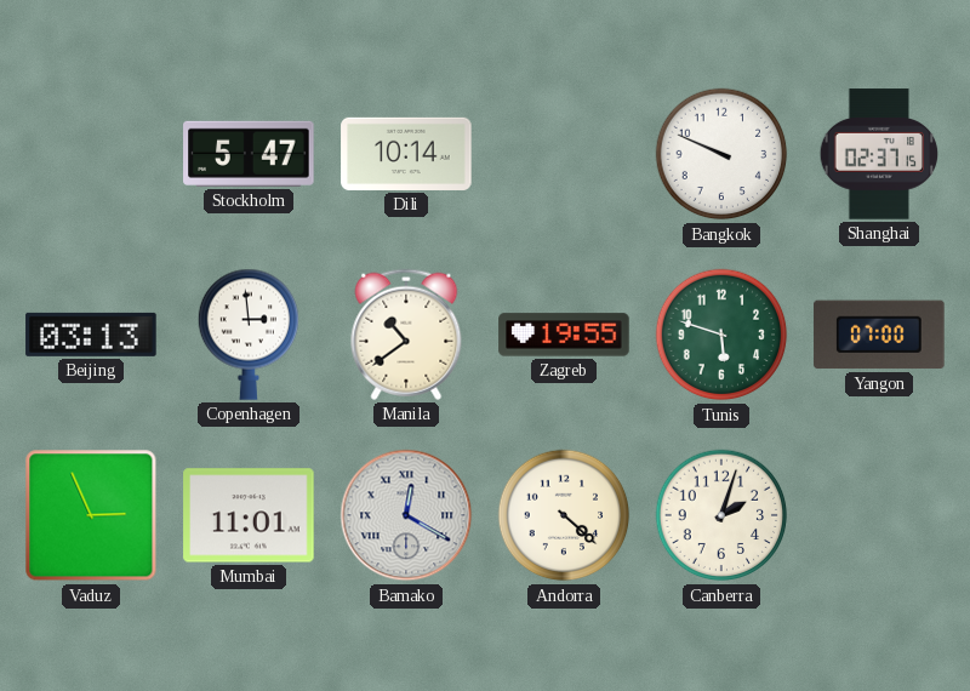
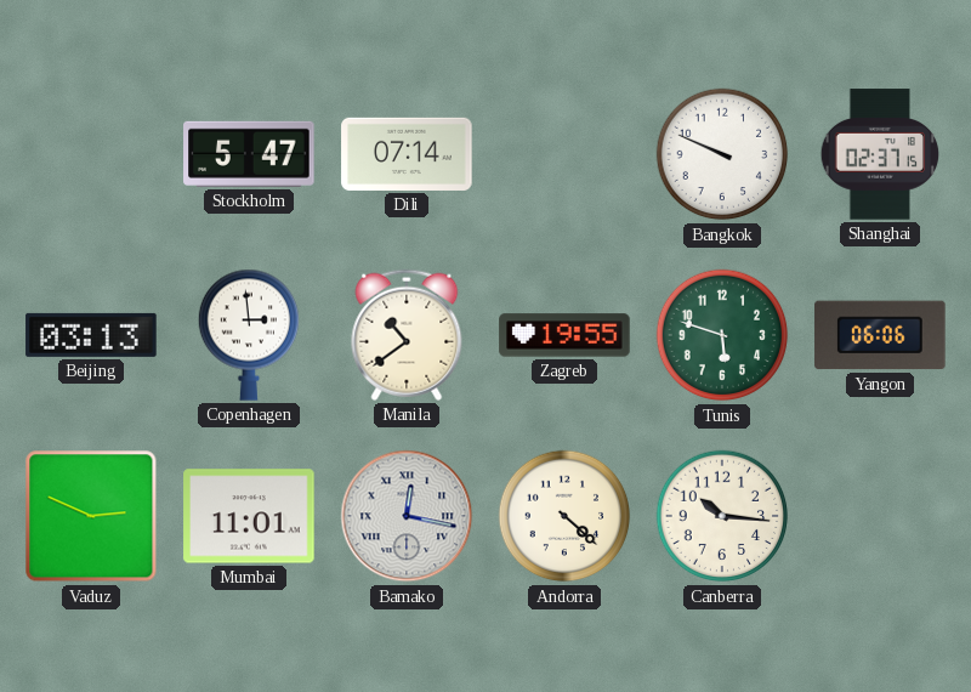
Dili: 10:14 -> 07:14
Yangon: 07:00 -> 06:06
Vaduz: 2:56 -> 2:49
Bamako: 12:20 -> 12:17
Canberra: 2:03 -> 10:16
